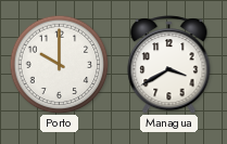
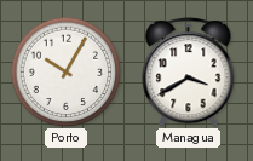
Porto: 10:00 -> 10:05
